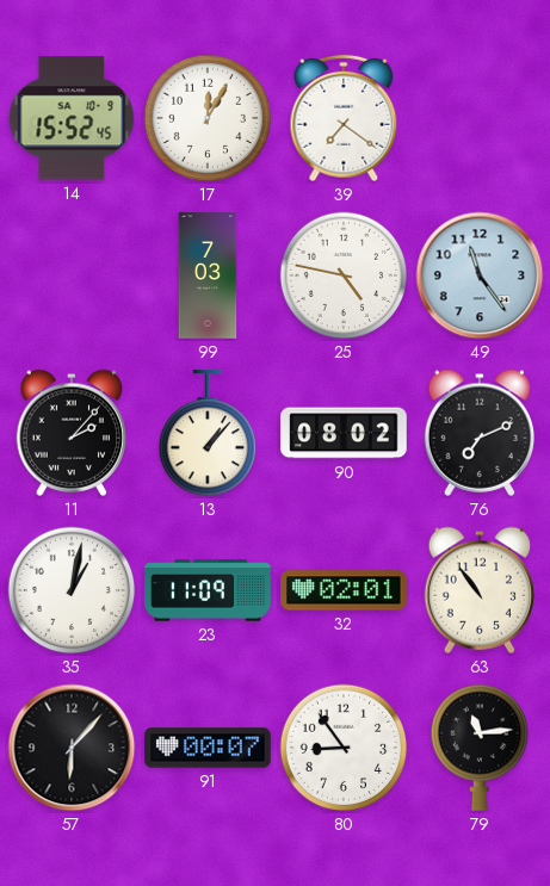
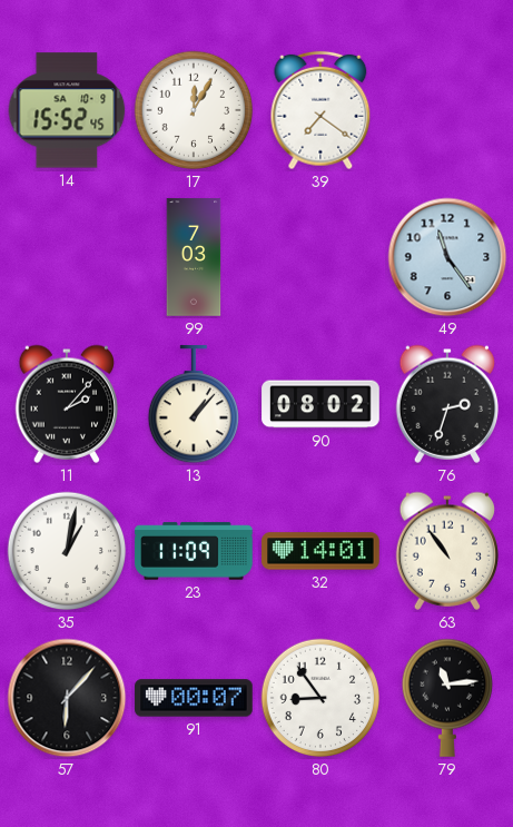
25: 4:47 -> none
76: 7:11 -> 2:33
32: 02:01 -> 14:01
